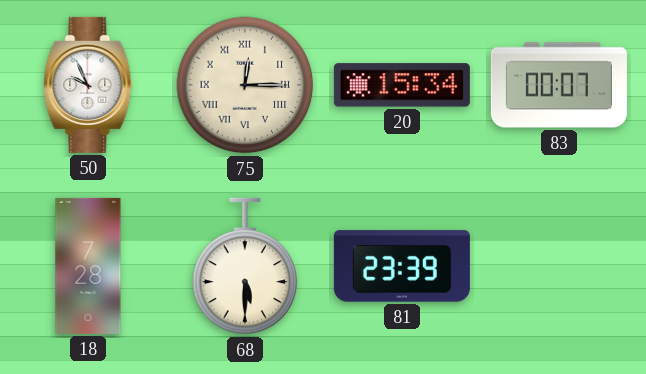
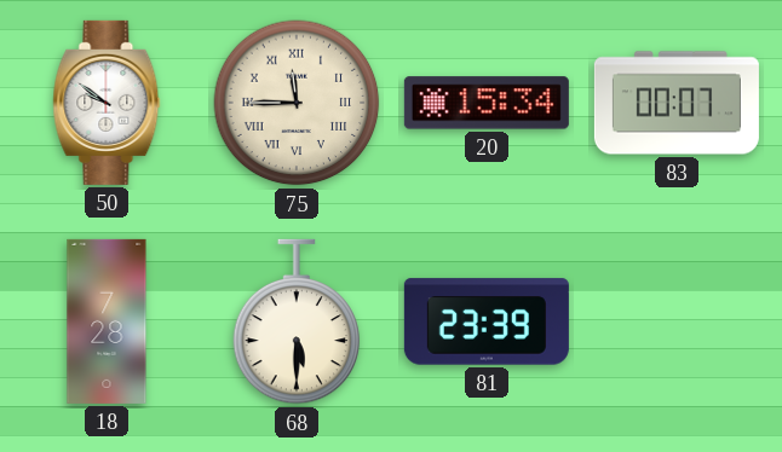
50: 9:56 -> 9:51
75: 12:15 -> 11:45
